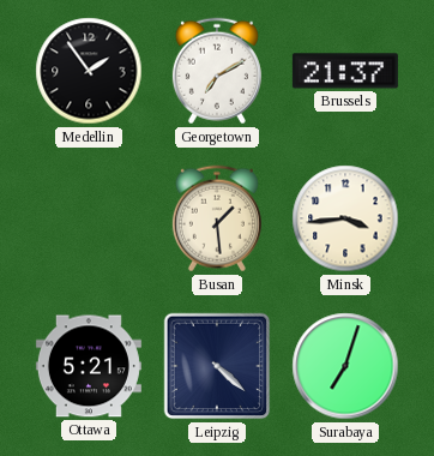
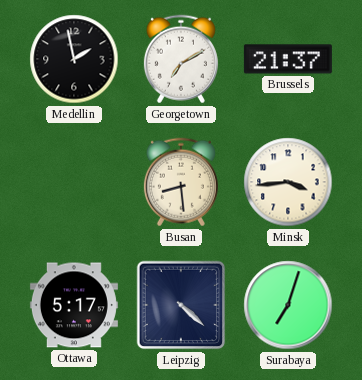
Medellin: 1:54 -> 1:58
Busan: 1:29 -> 8:29
Ottawa: 5:21 -> 5:17
